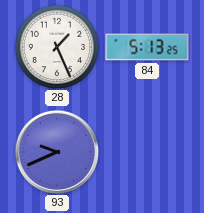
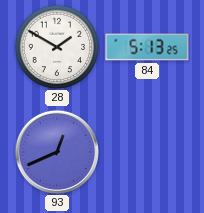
28: 1:26 -> 1:50
93: 9:41 -> 12:41
